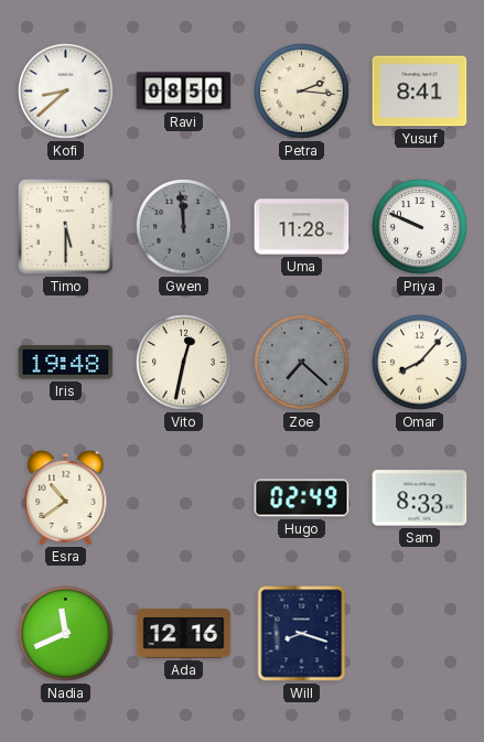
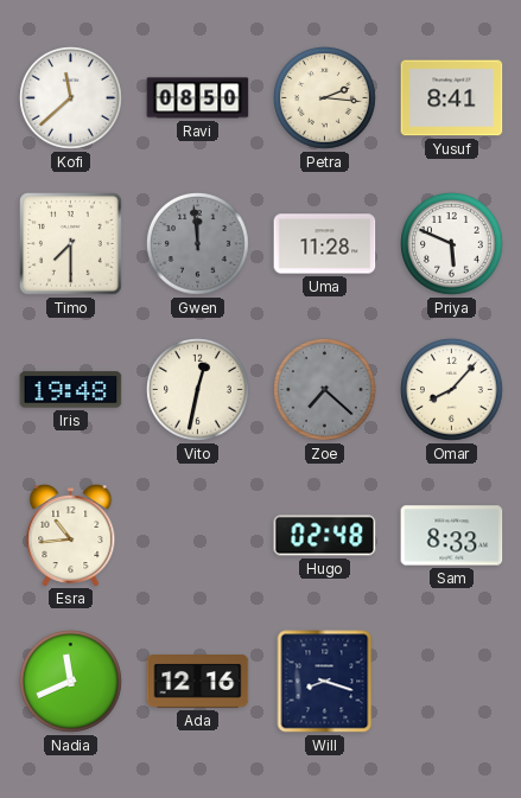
Kofi: 8:38 -> 11:38
Timo: 5:30 -> 7:30
Priya: 9:49 -> 5:49
Esra: 10:39 -> 10:44
Hugo: 02:49 -> 02:48
